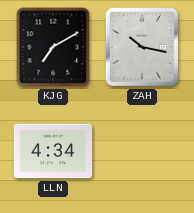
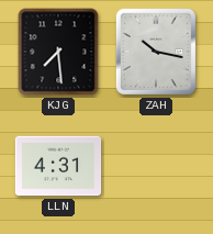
KJG: 7:10 -> 7:29
LLN: 4:34 -> 4:31
